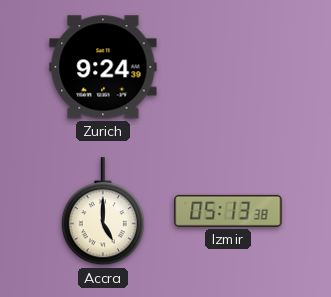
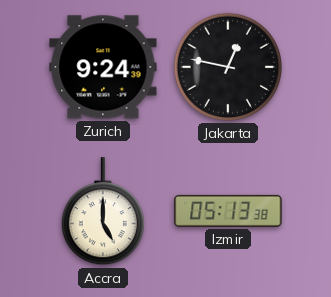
Jakarta: none -> 12:47
